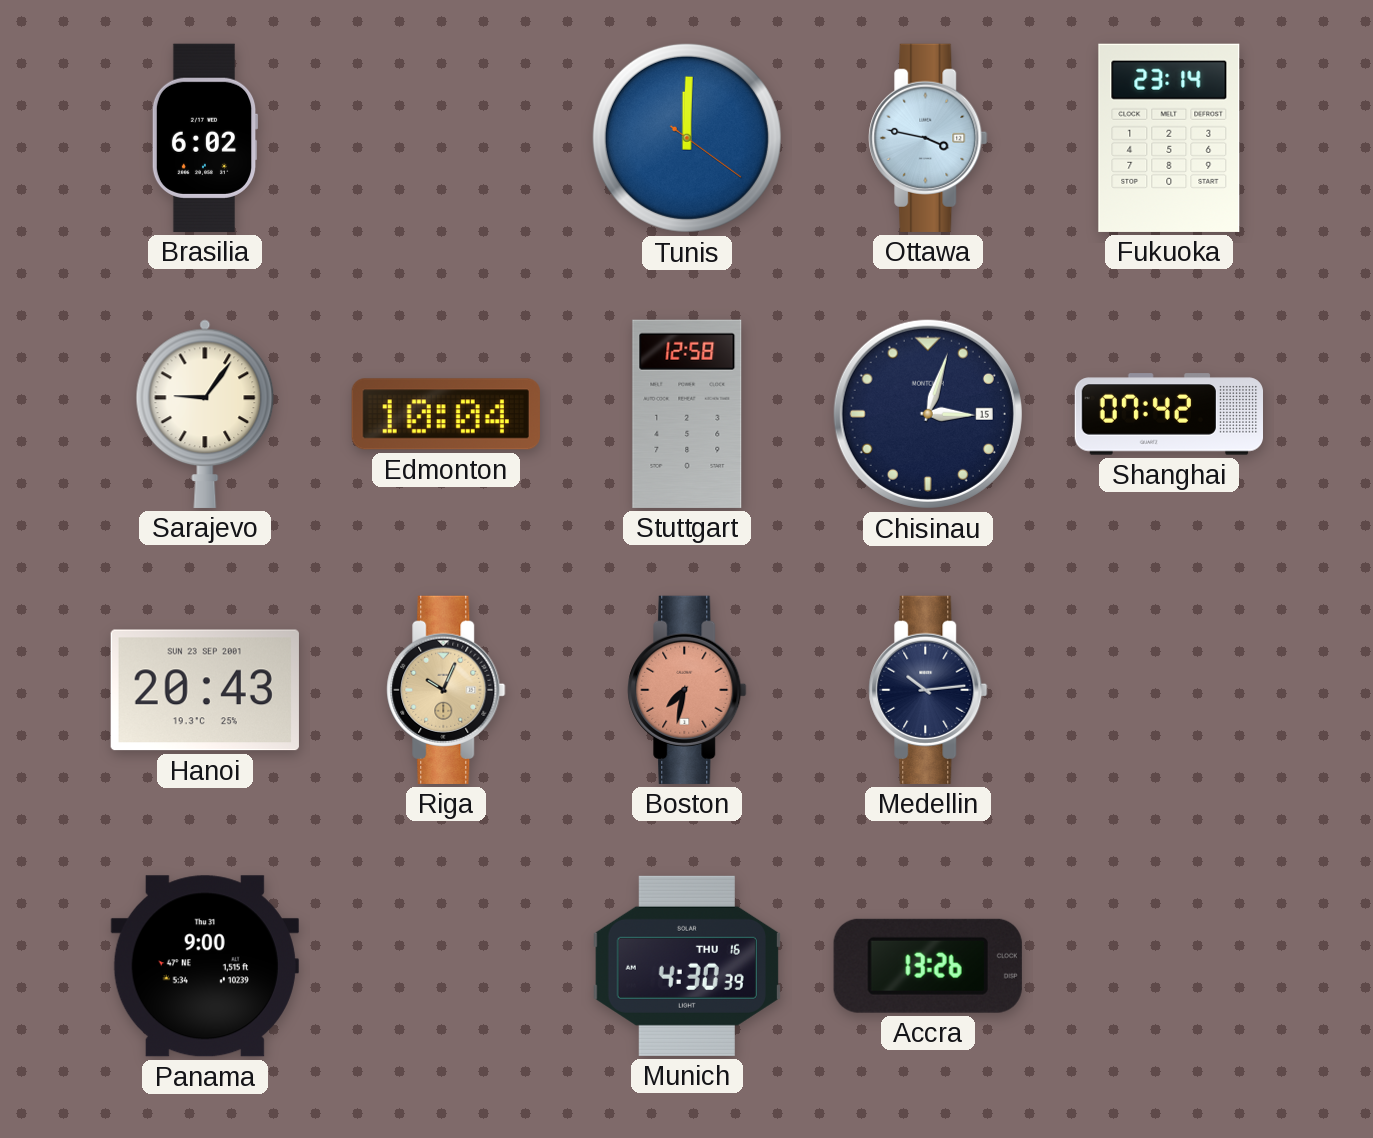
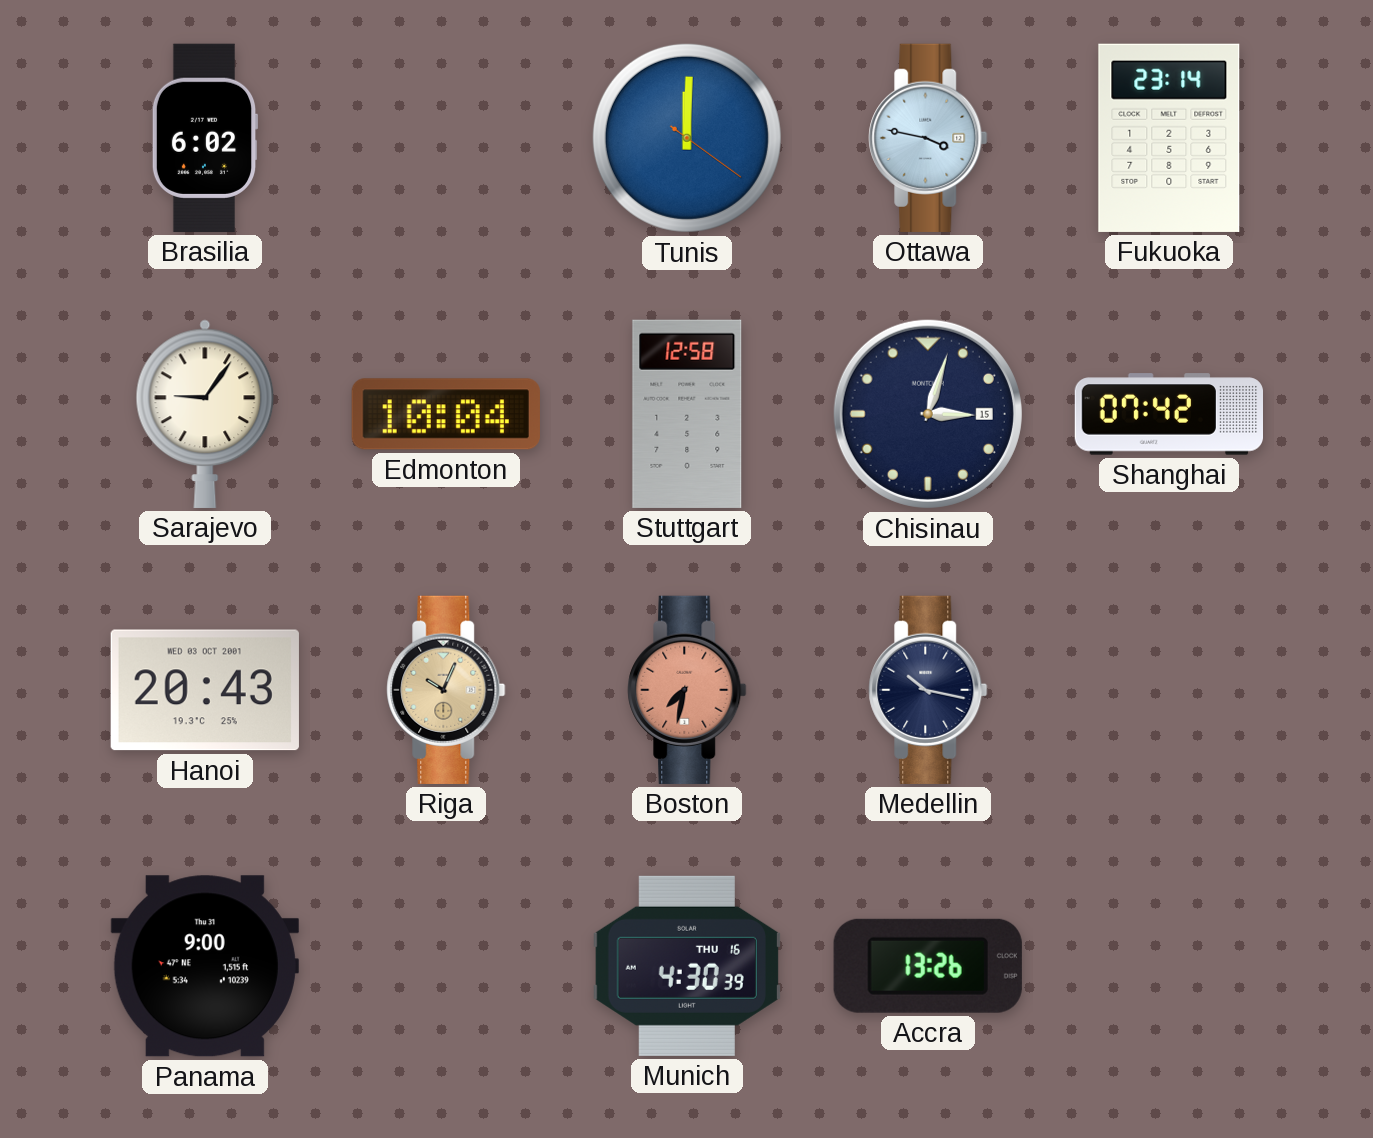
Hanoi date: SUN 23 SEP 2001 -> WED 03 OCT 2001
Medellin: 10:14 -> 10:17
